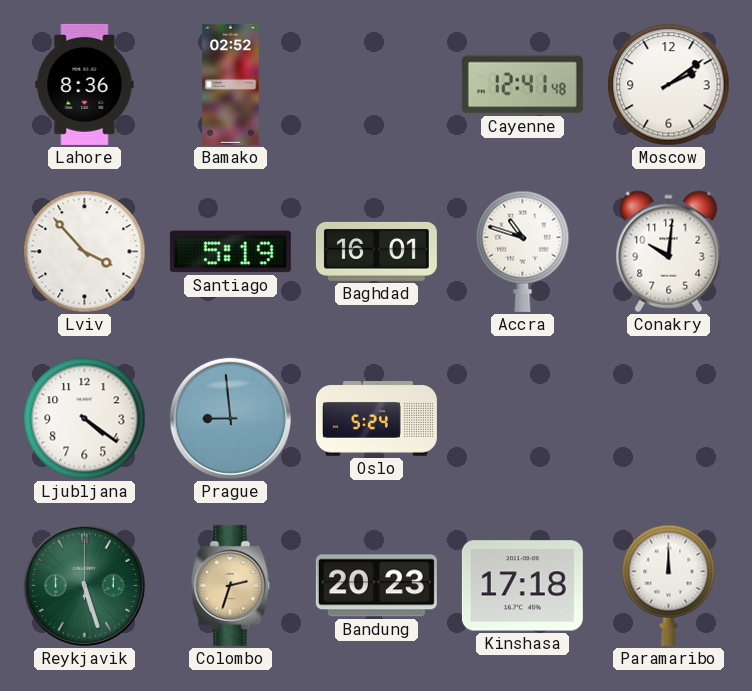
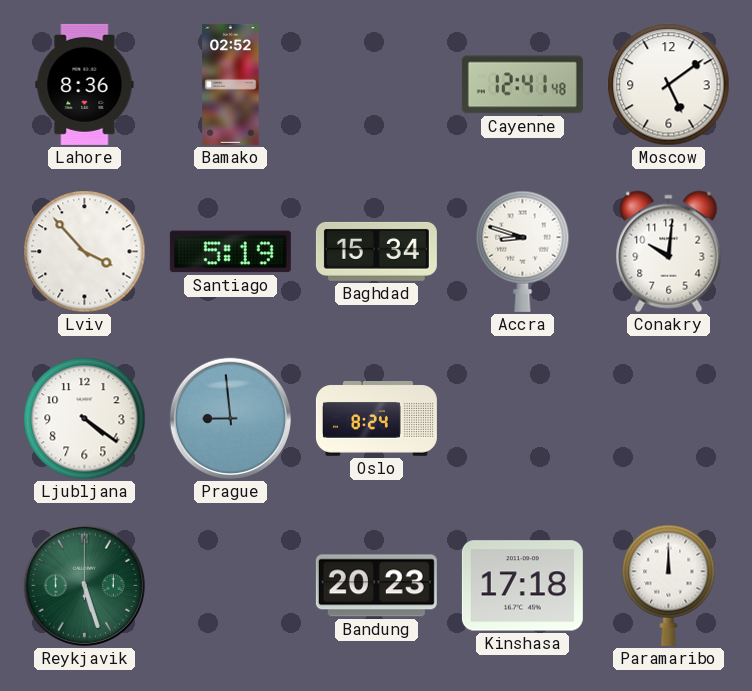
Moscow: 2:09 -> 5:09
Baghdad: 16:01 -> 15:34
Accra: 10:48 -> 8:48
Oslo: 5:24 -> 8:24
Colombo: 2:33 -> none
